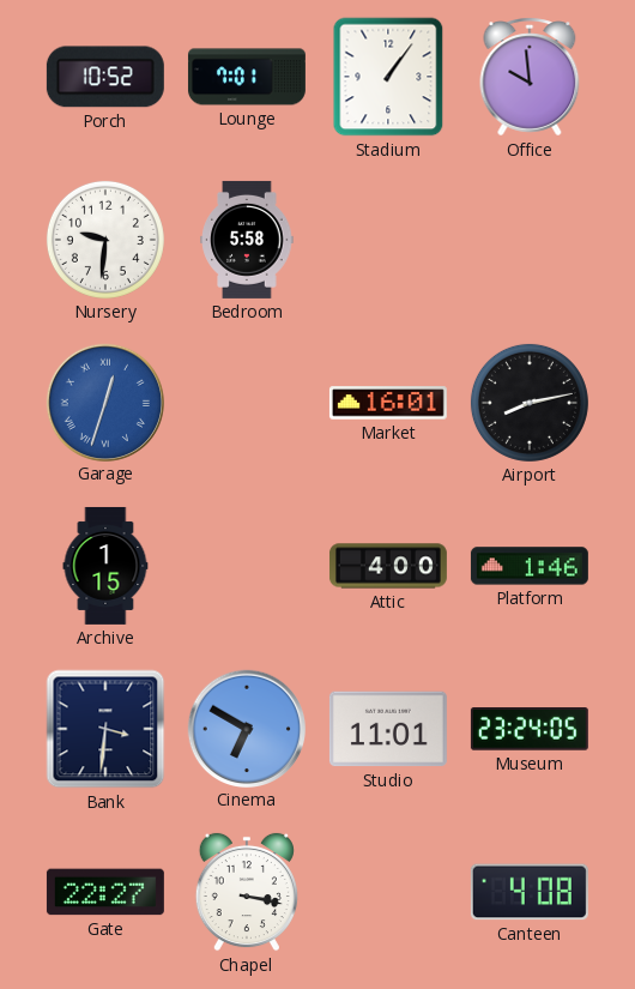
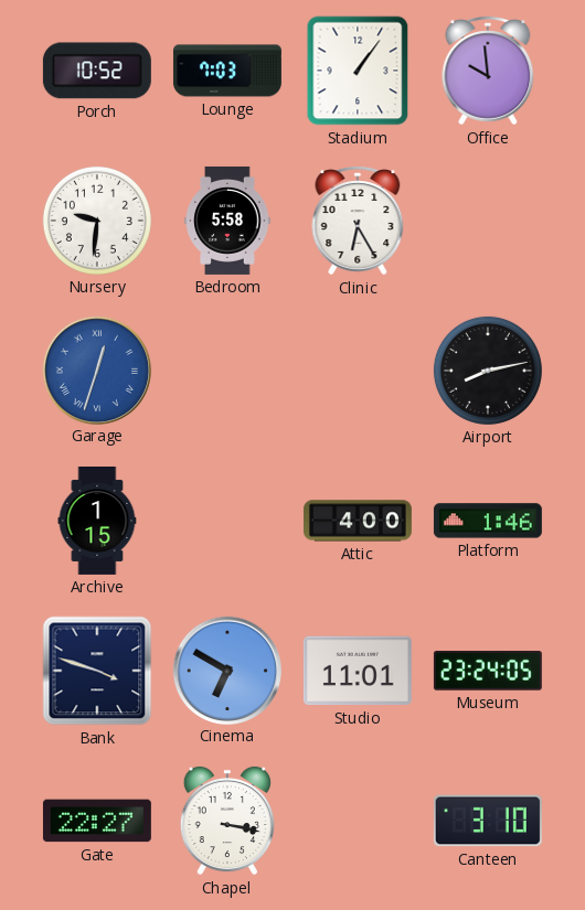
Lounge: 7:01 -> 7:03
Clinic: none -> 6:25
Market: 16:01 -> none
Bank: 3:31 -> 3:48
Canteen: 4:08 -> 3:10
